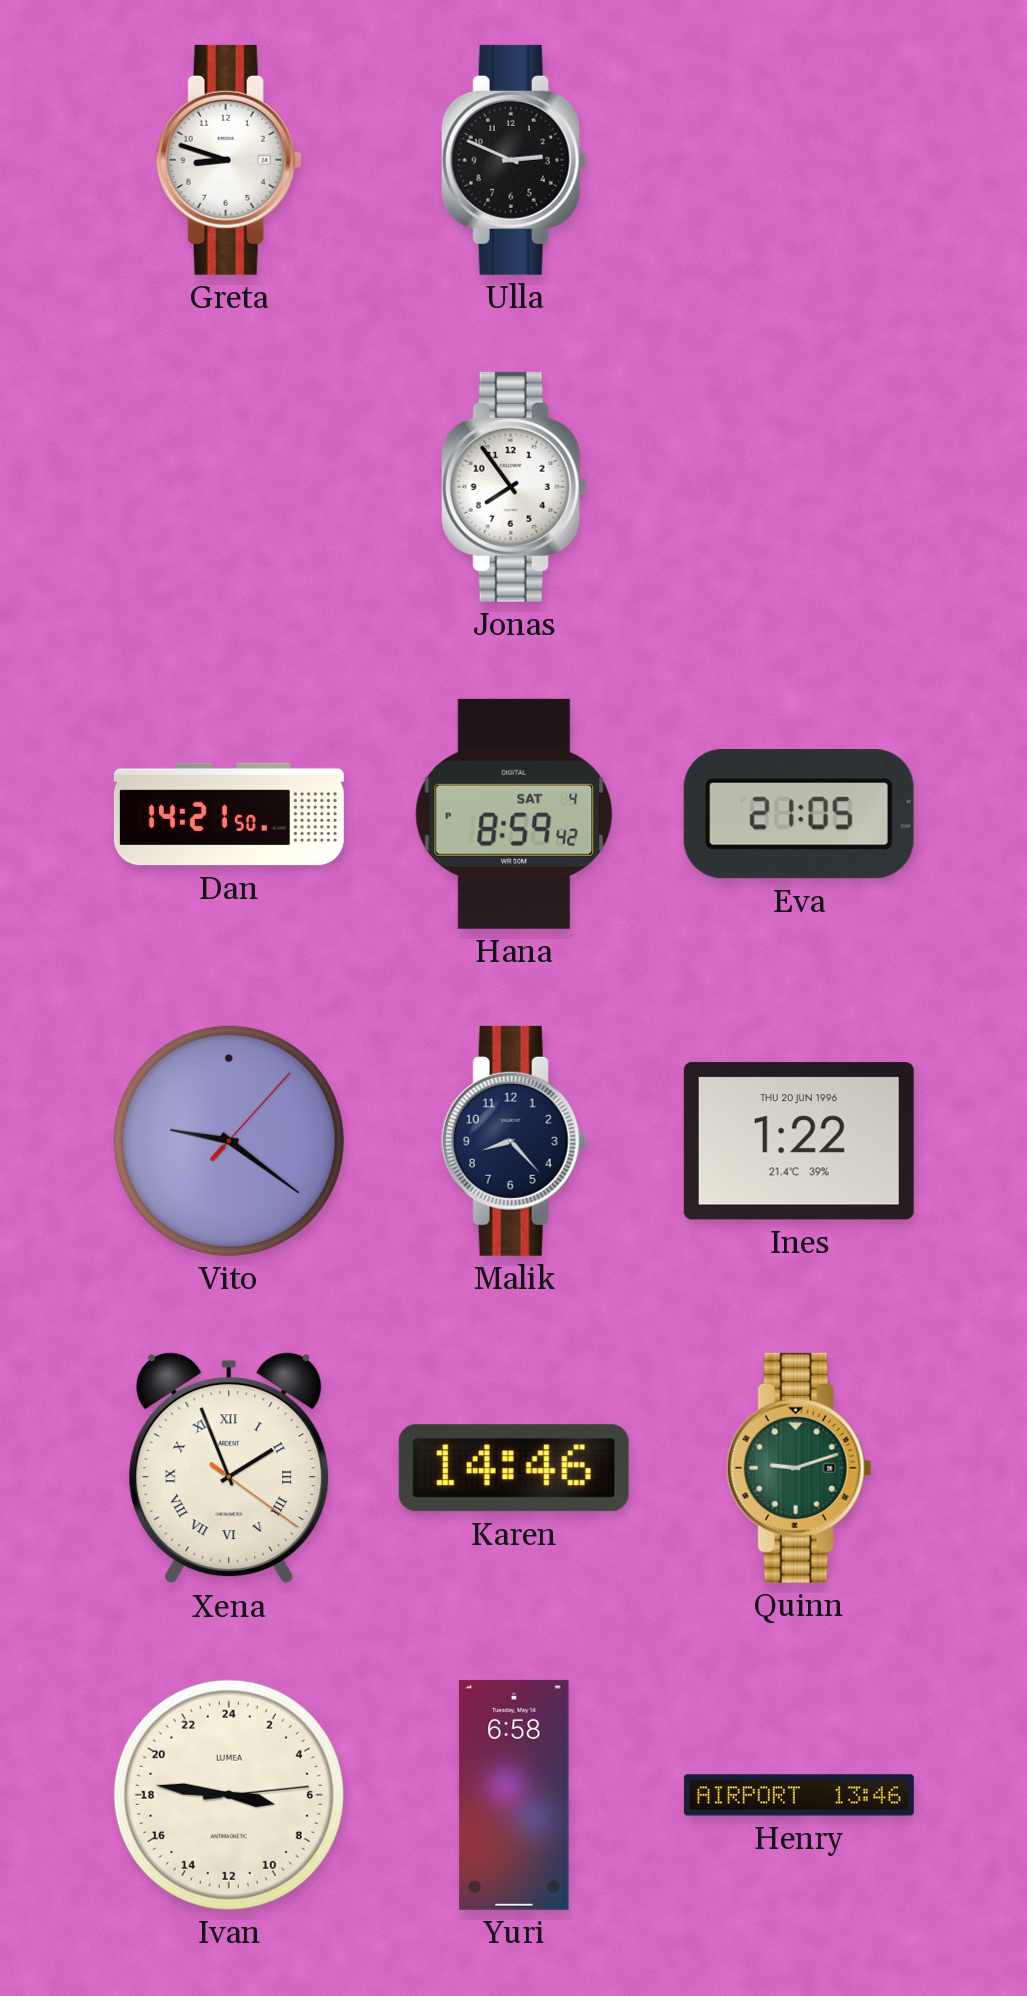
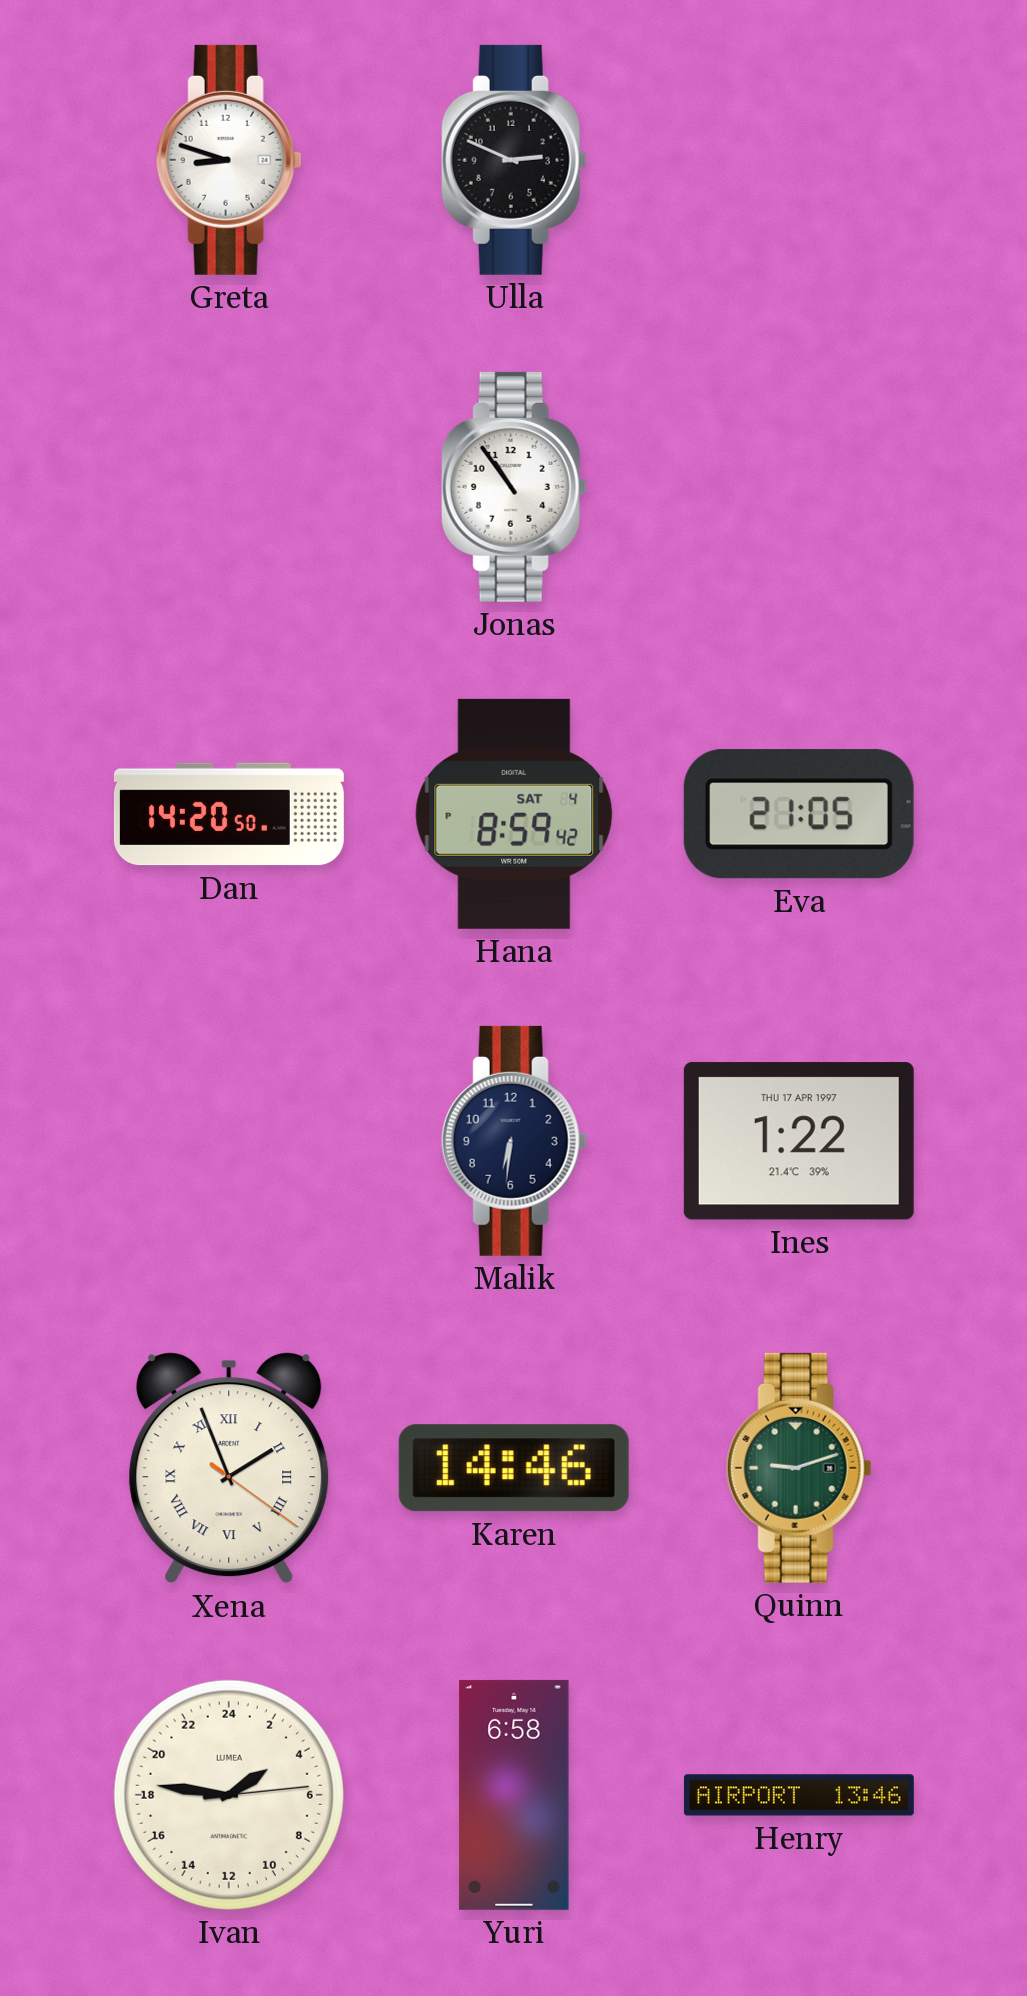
Jonas: 7:54 -> 10:54
Dan: 14:21 -> 14:20
Vito: 9:21 -> none
Malik: 8:23 -> 6:31
Ines date: THU 20 JUN 1996 -> THU 17 APR 1997
Ivan: 6:46 -> 3:46
